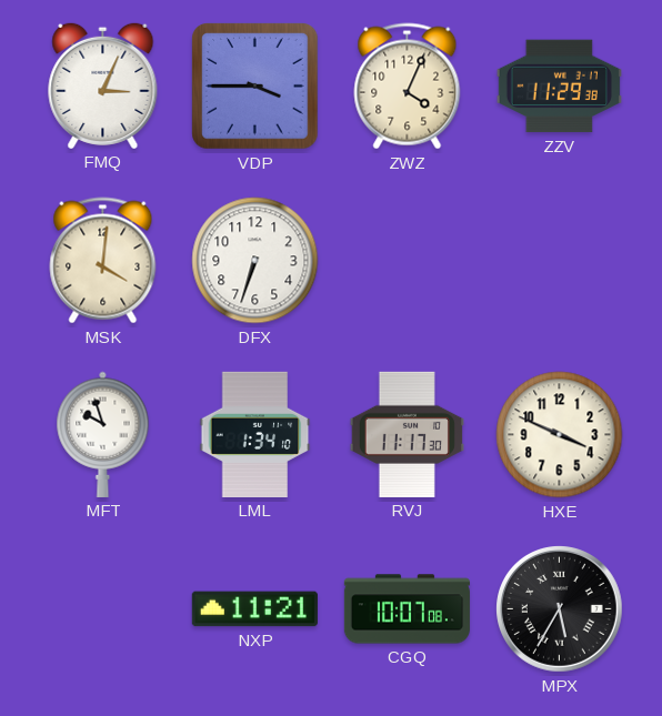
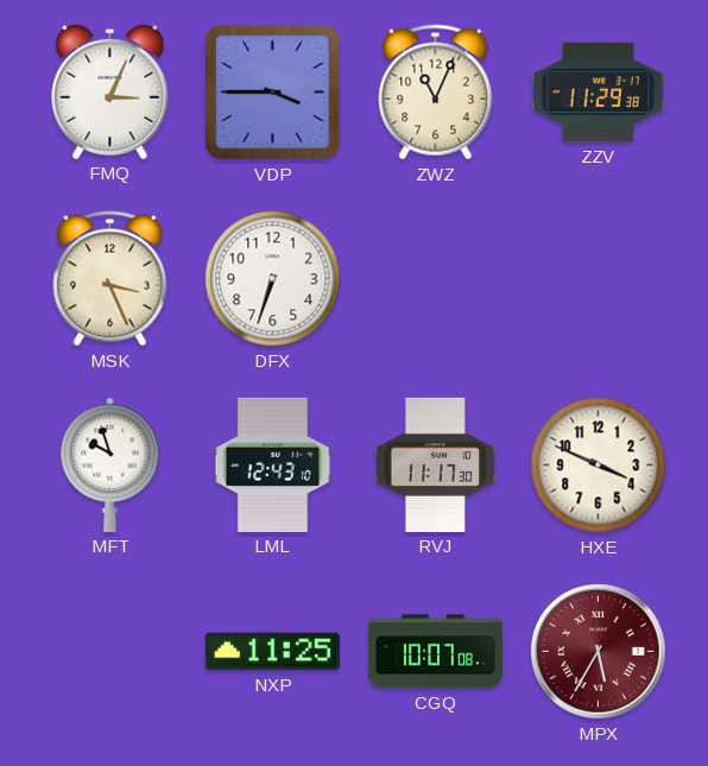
ZWZ: 4:04 -> 11:04
MSK: 4:01 -> 3:26
LML: 1:34 -> 12:43
NXP: 11:21 -> 11:25
MPX dial: black -> burgundy
